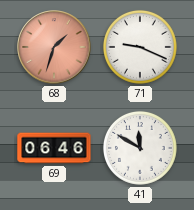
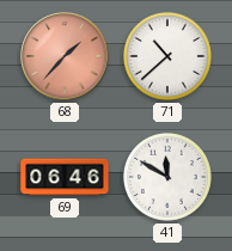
68: 1:33 -> 1:37
71: 9:19 -> 10:38
